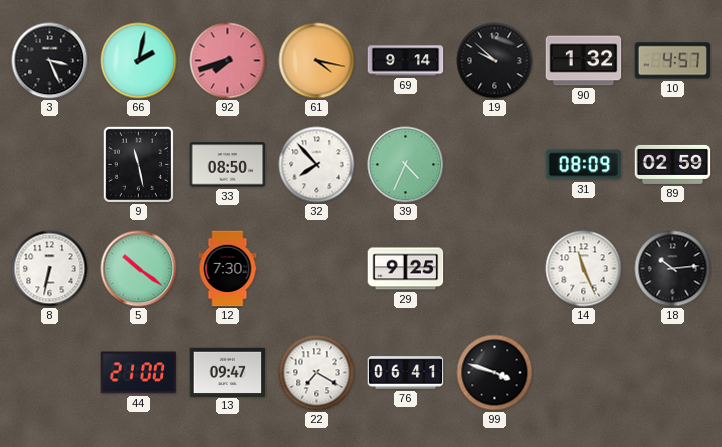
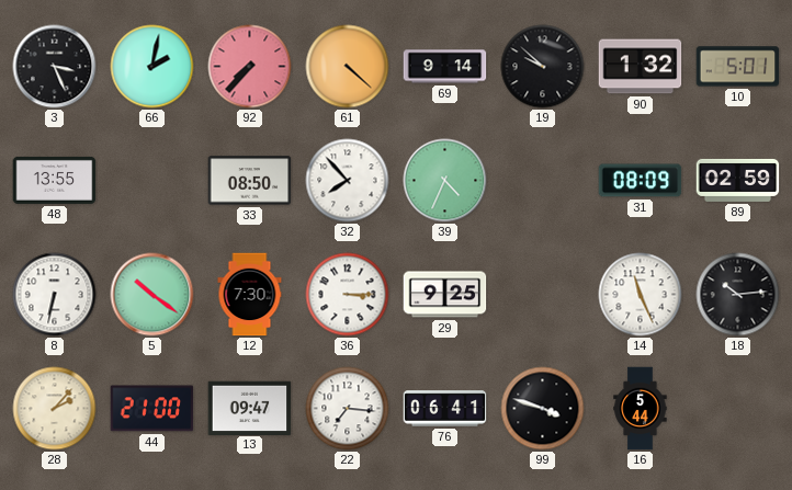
92: 7:42 -> 7:37
61: 4:17 -> 4:22
10: 4:57 -> 5:01
48: none -> 13:55
9: 11:28 -> none
36: none -> 3:15
28: none -> 2:07
22: 7:20 -> 7:16
16: none -> 5:44
